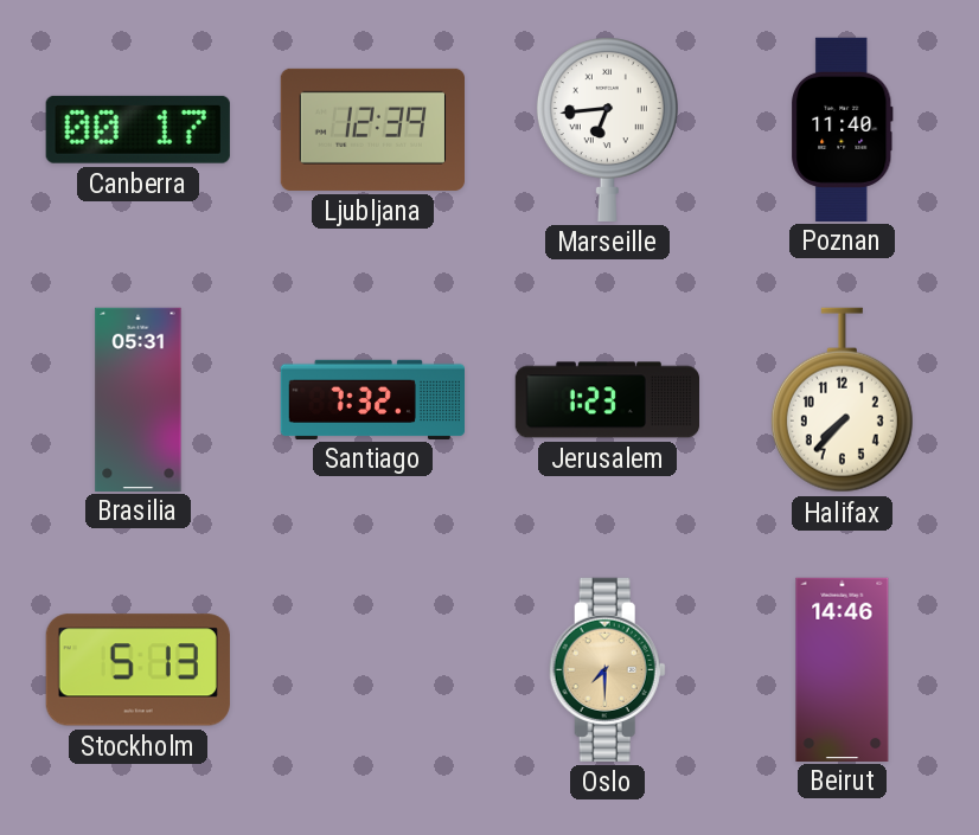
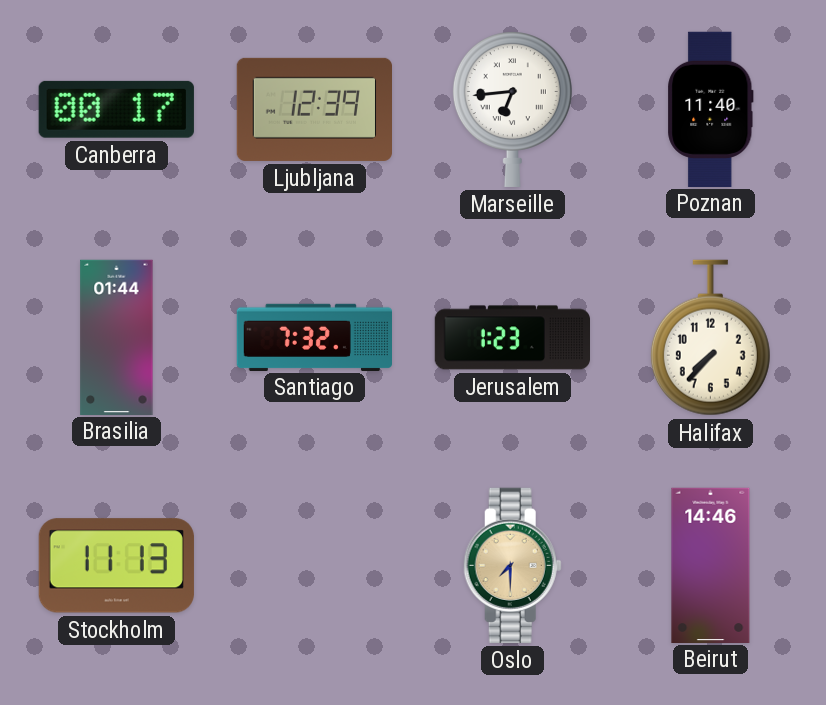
Brasilia: 05:31 -> 01:44
Stockholm: 5:13 -> 11:13
